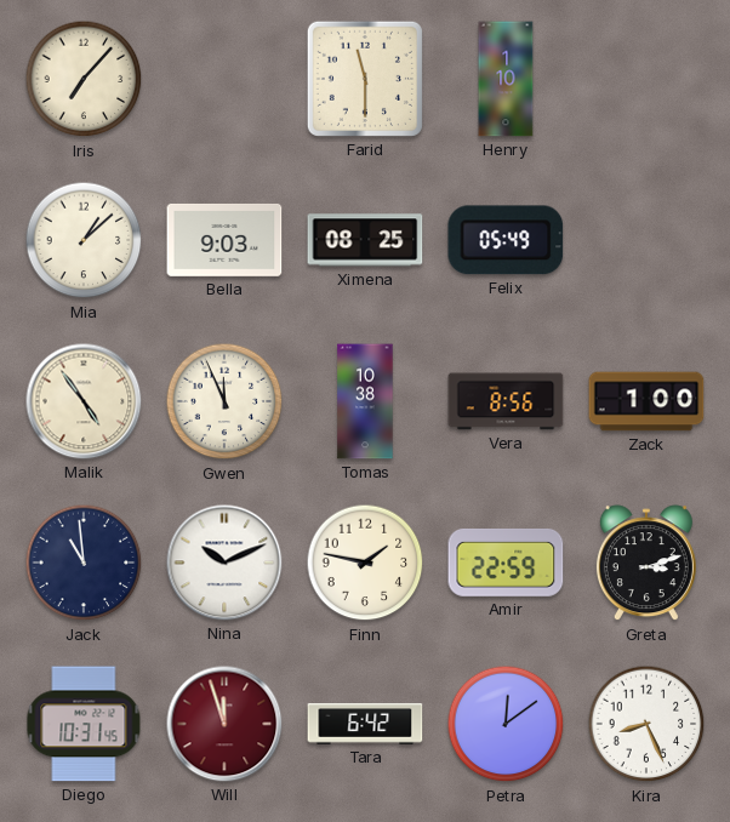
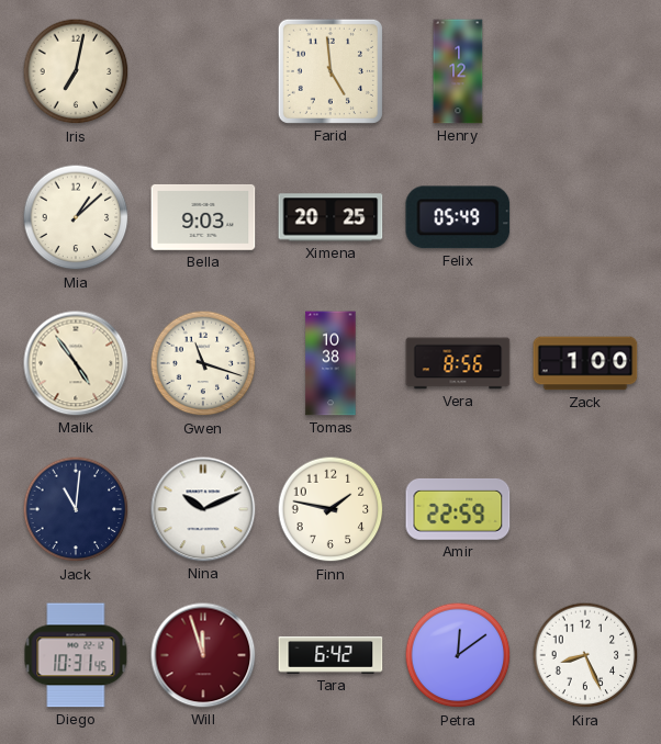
Iris: 7:07 -> 7:02
Farid: 11:30 -> 4:59
Henry: 1:10 -> 1:12
Ximena: 08:25 -> 20:25
Gwen: 11:56 -> 11:18
Jack: 10:59 -> 11:01
Greta: 3:12 -> none
